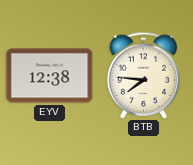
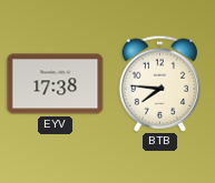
EYV: 12:38 -> 17:38
